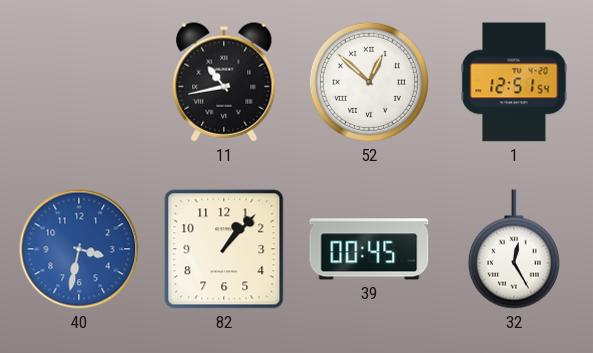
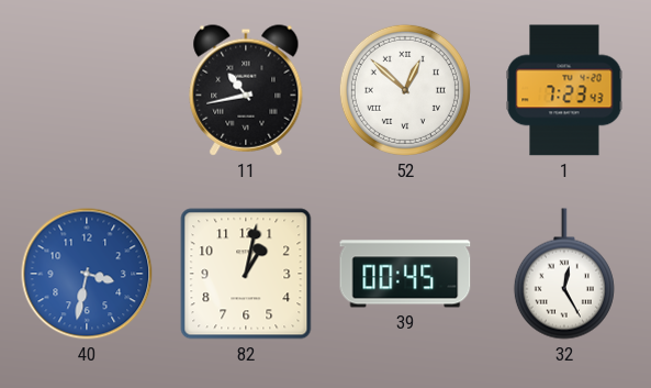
1: 12:51 -> 7:23
82: 1:07 -> 1:02
